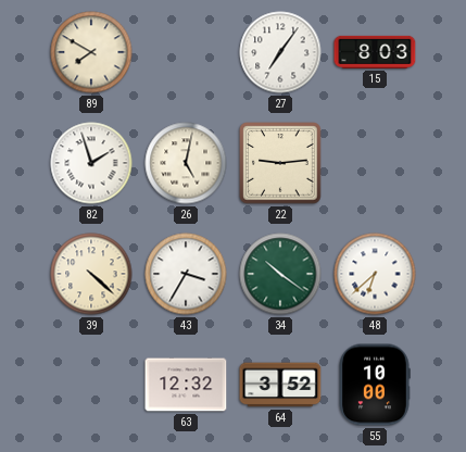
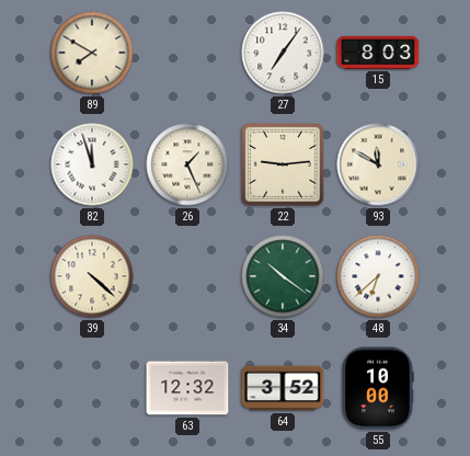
82: 1:57 -> 11:57
26: 5:02 -> 1:26
93: none -> 11:50
43: 3:35 -> none
